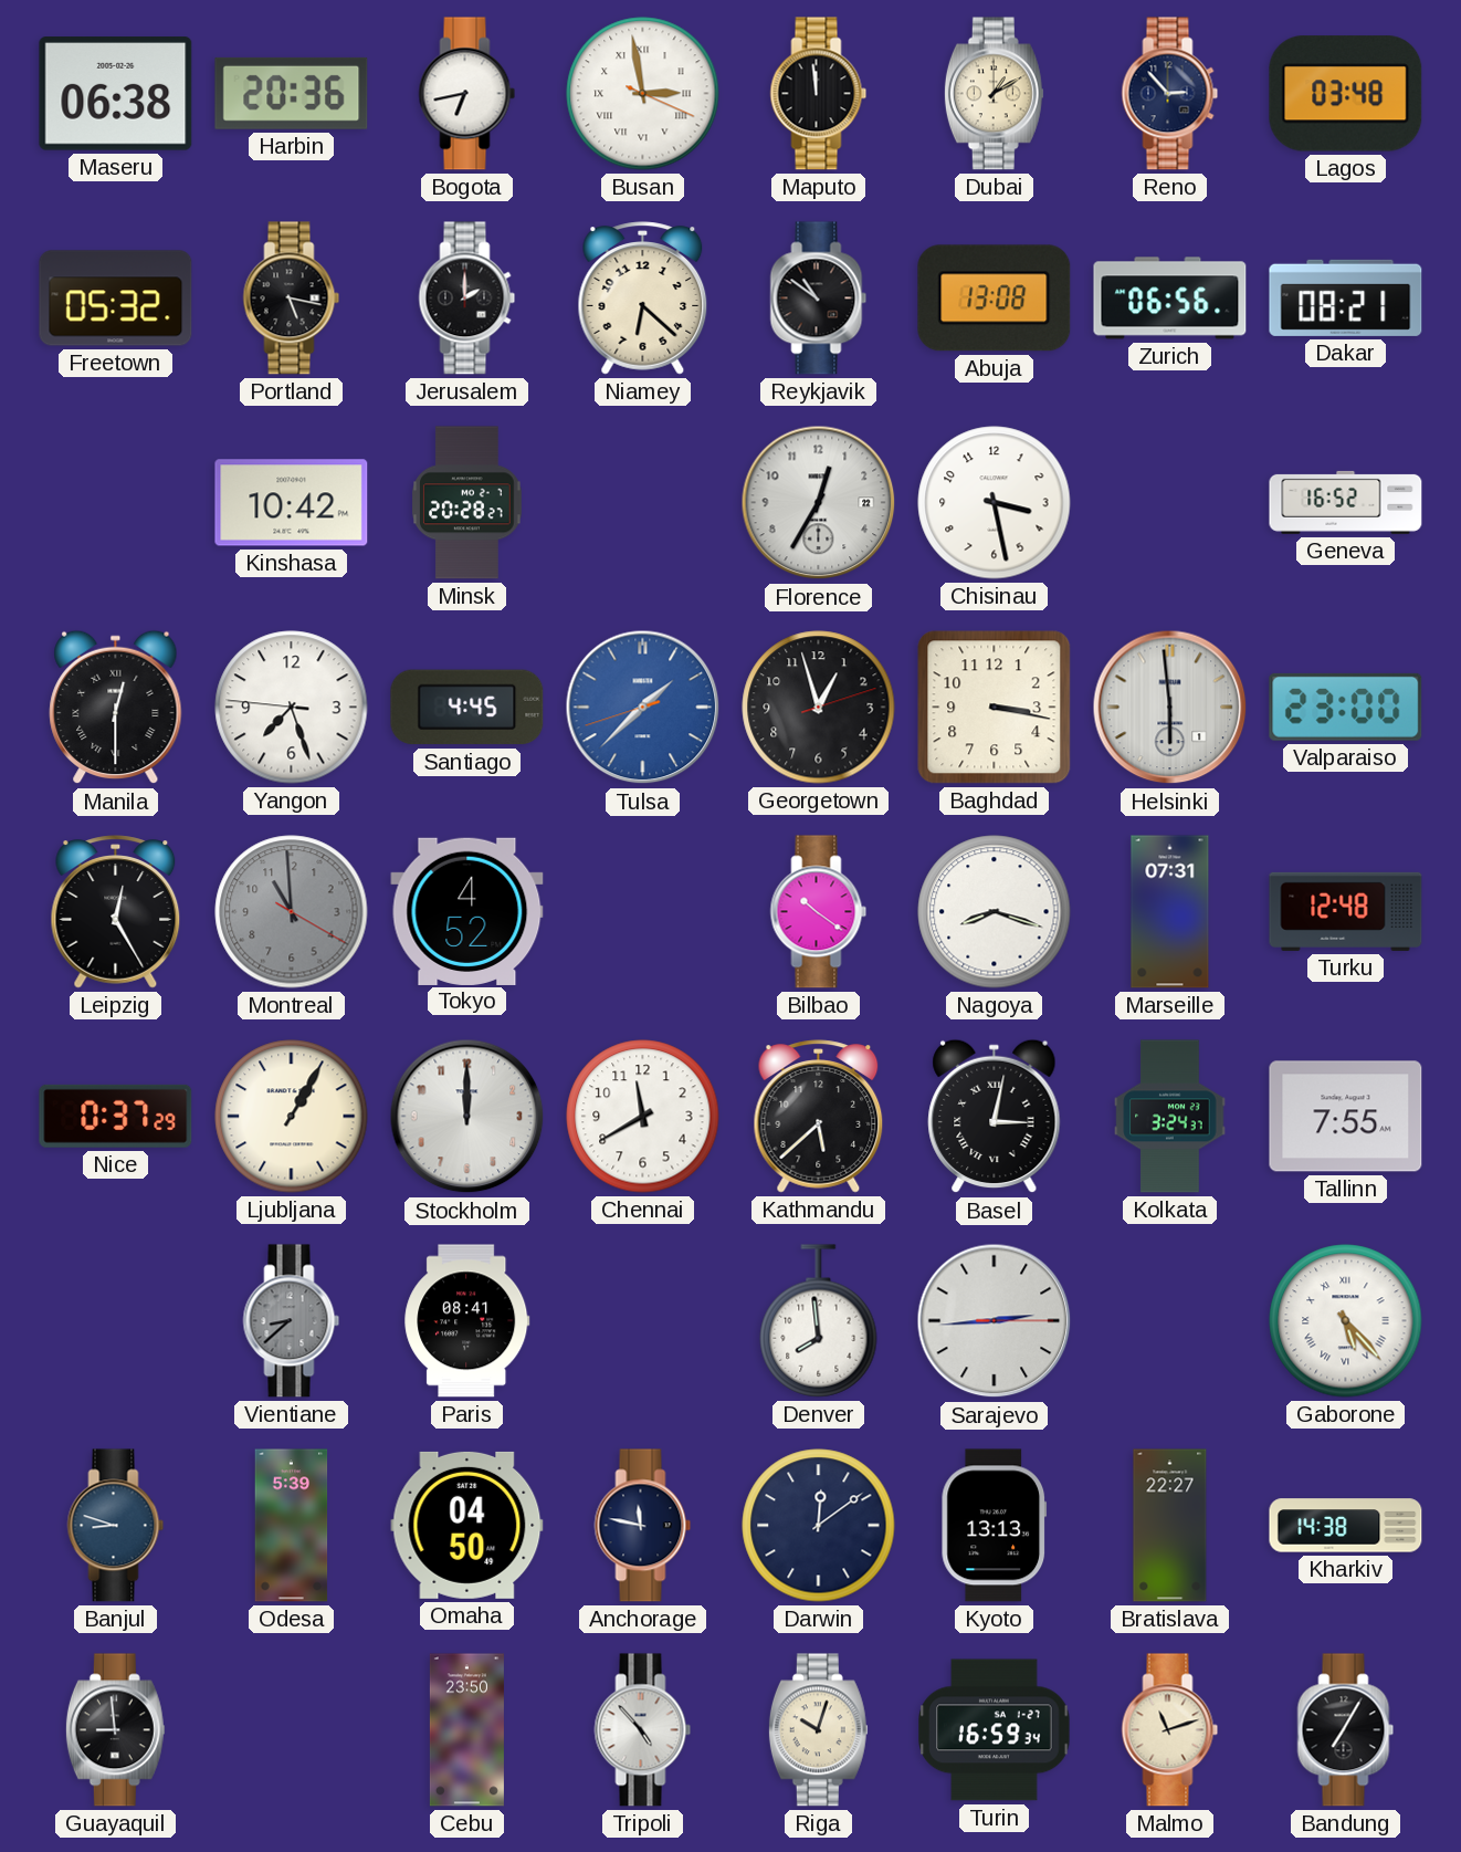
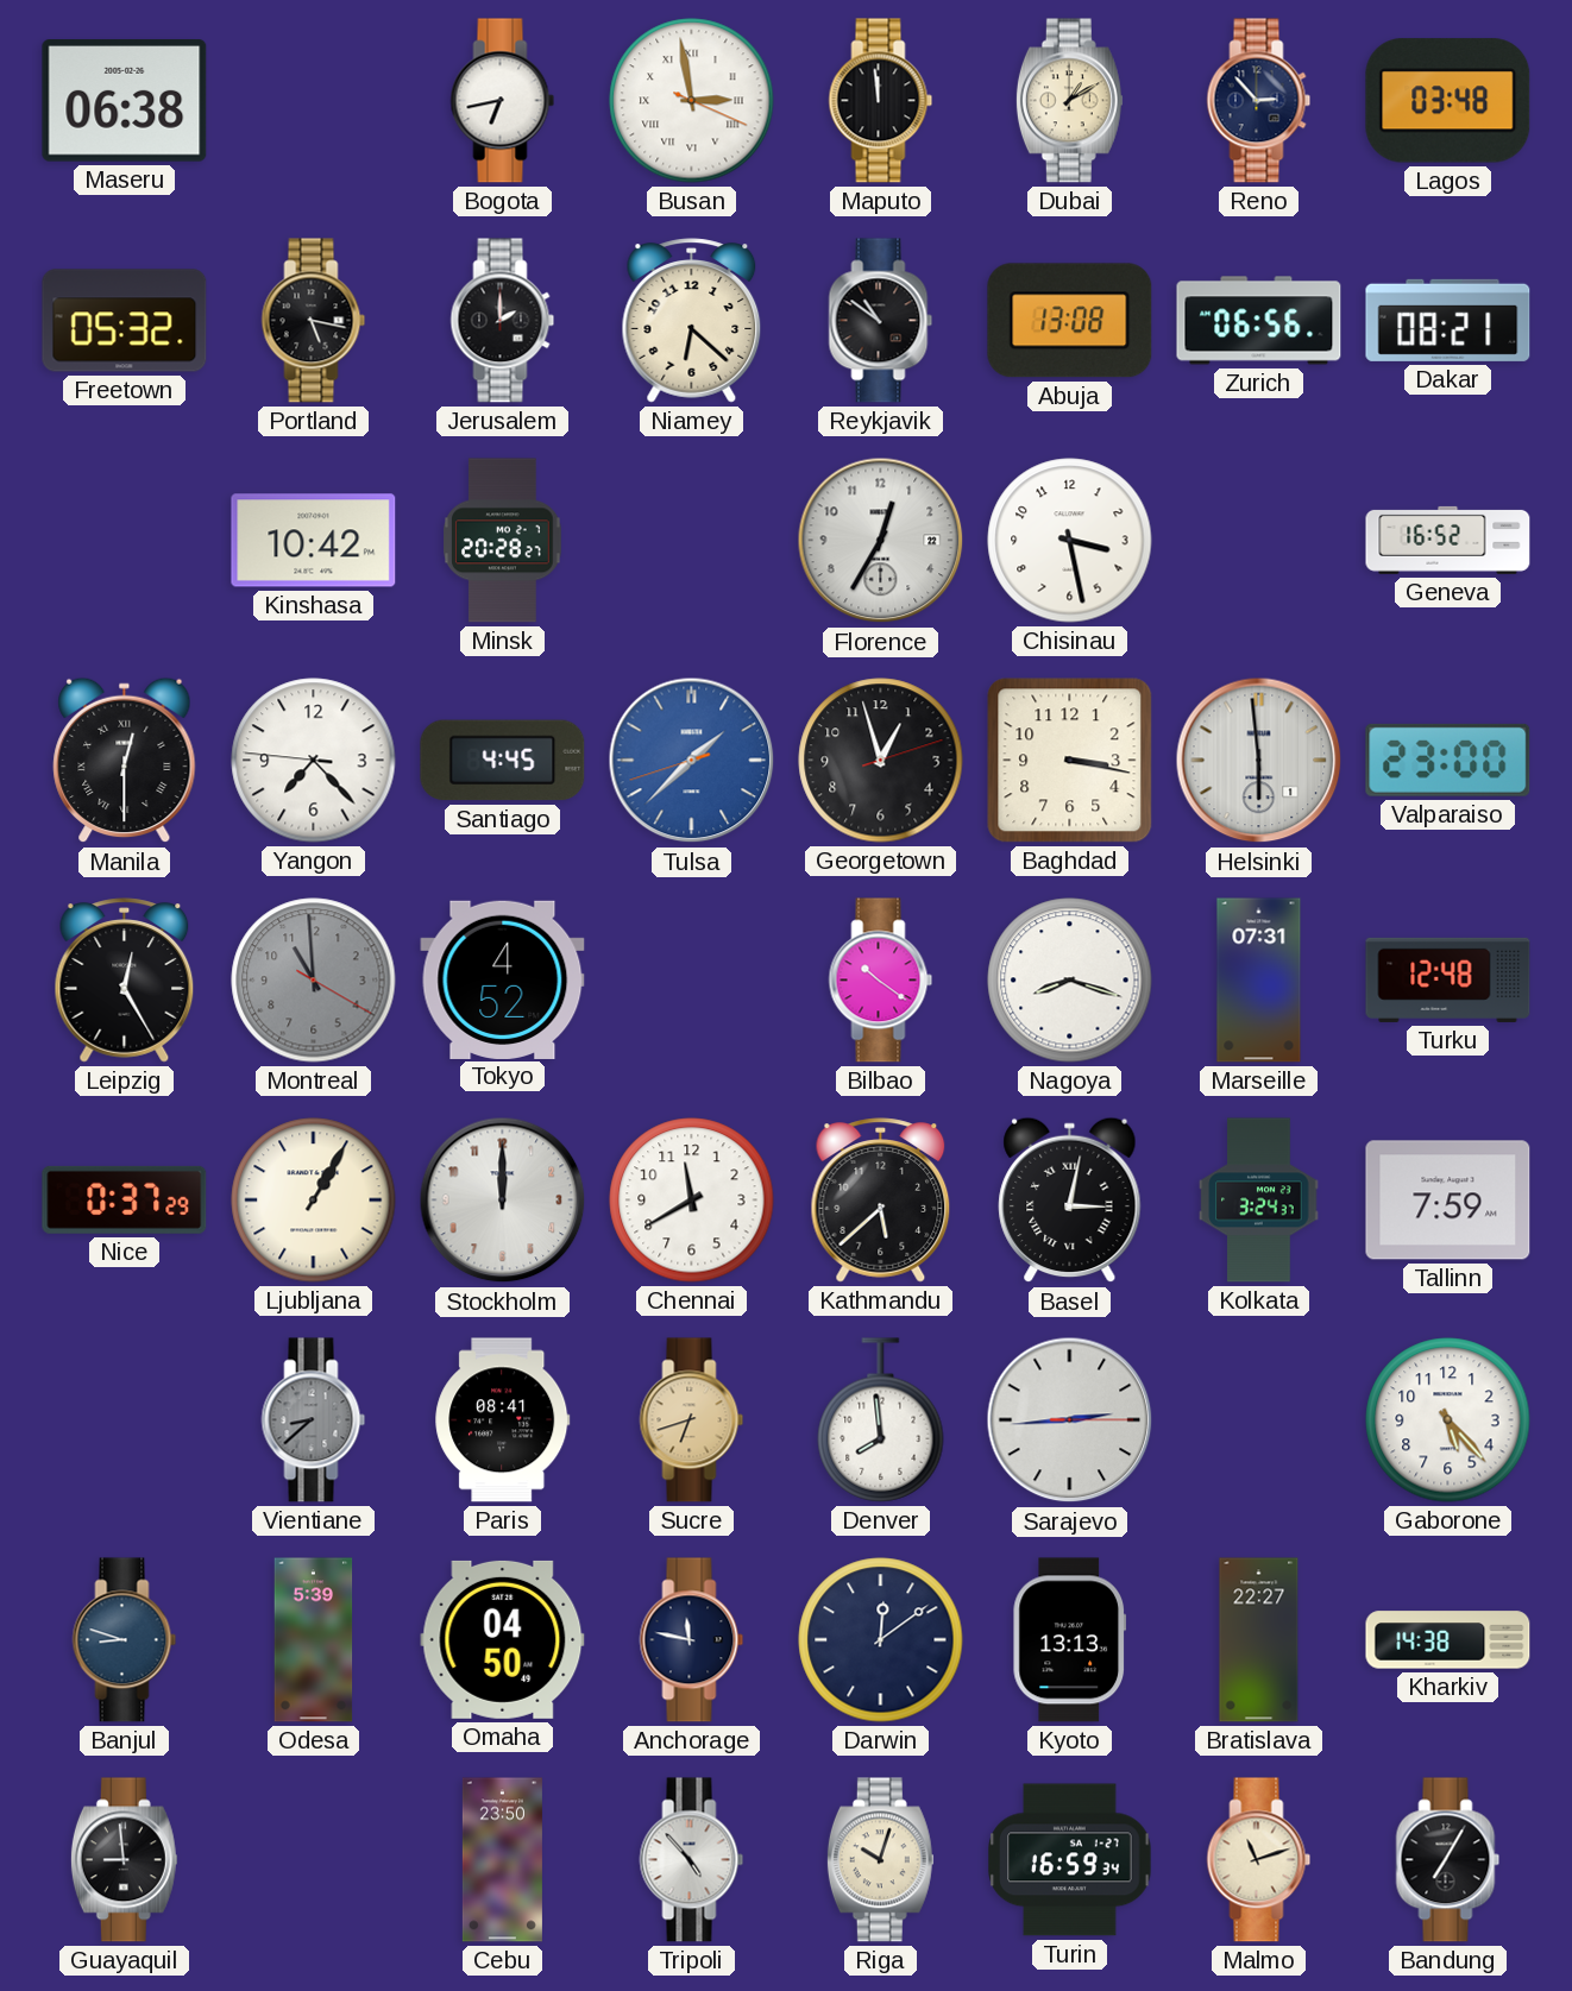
Harbin: 20:36 -> none
Yangon: 7:26 -> 7:22
Tallinn: 7:55 -> 7:59
Sucre: none -> 6:42
Gaborone numerals: Roman -> Arabic
